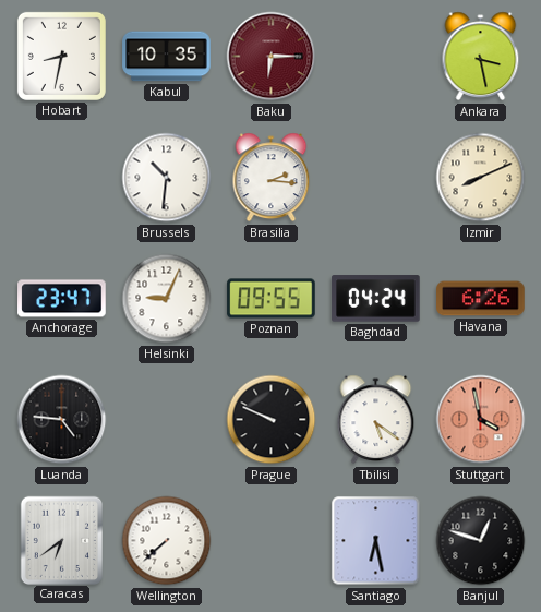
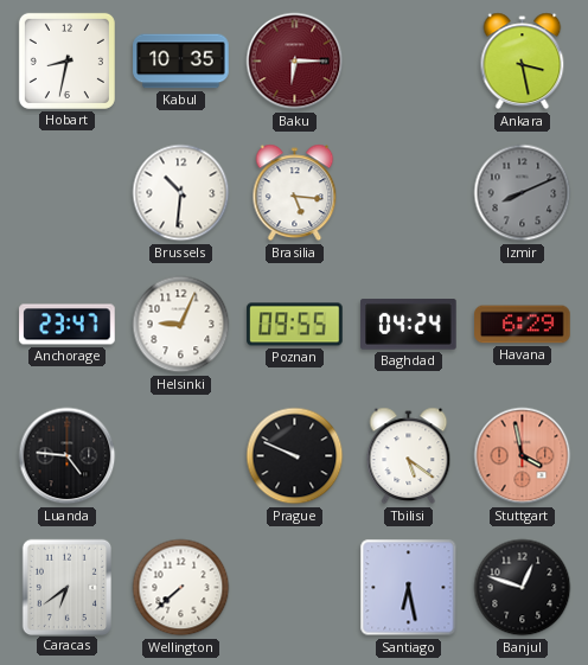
Brasilia: 2:16 -> 5:16
Izmir dial: cream -> grey
Havana: 6:26 -> 6:29
